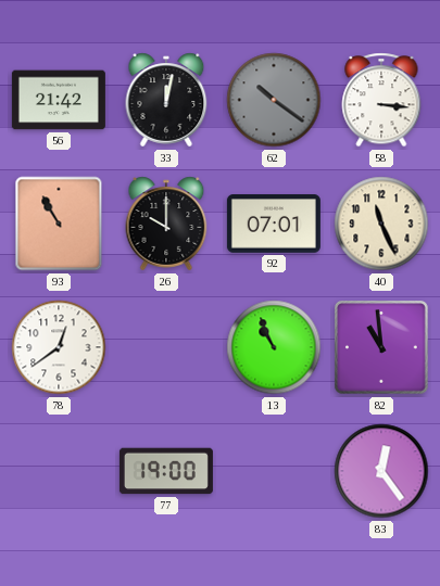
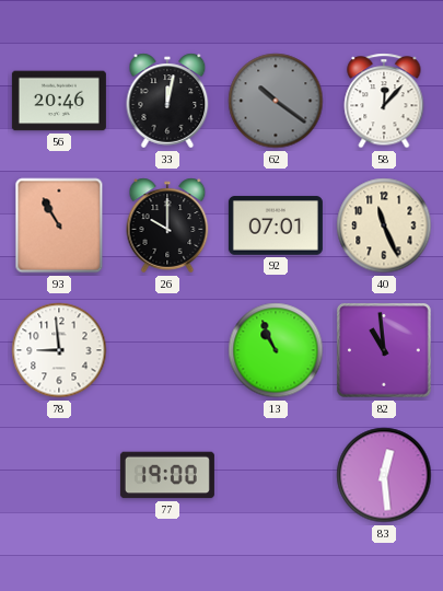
56: 21:42 -> 20:46
58: 3:16 -> 12:07
78: 12:39 -> 8:59
83: 12:24 -> 12:29
